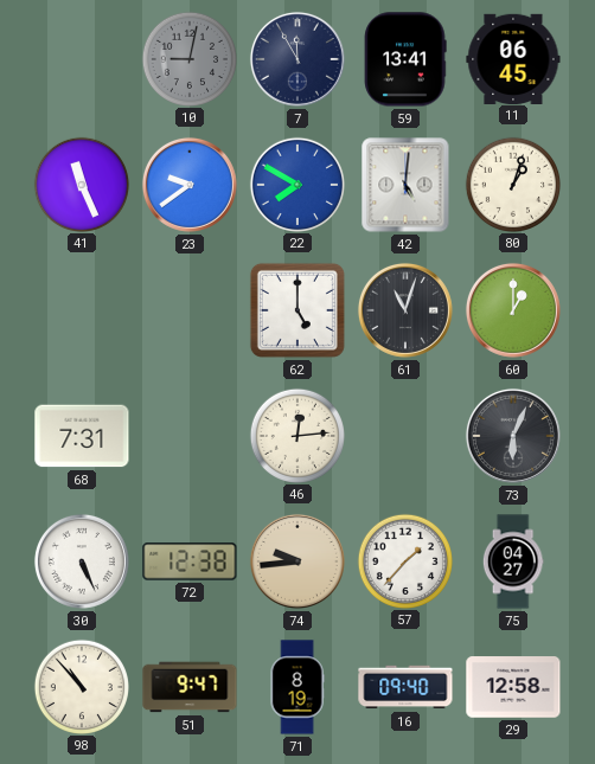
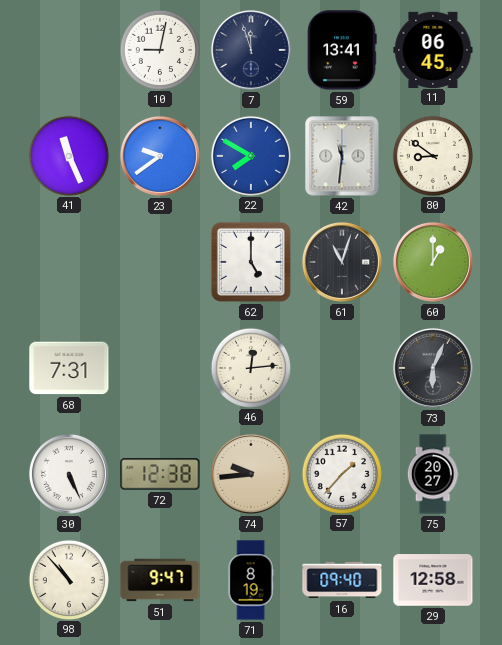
10 dial: grey -> white
7: 11:55 -> 11:57
42: 5:01 -> 11:31
80: 1:03 -> 8:51
75: 04:27 -> 20:27
